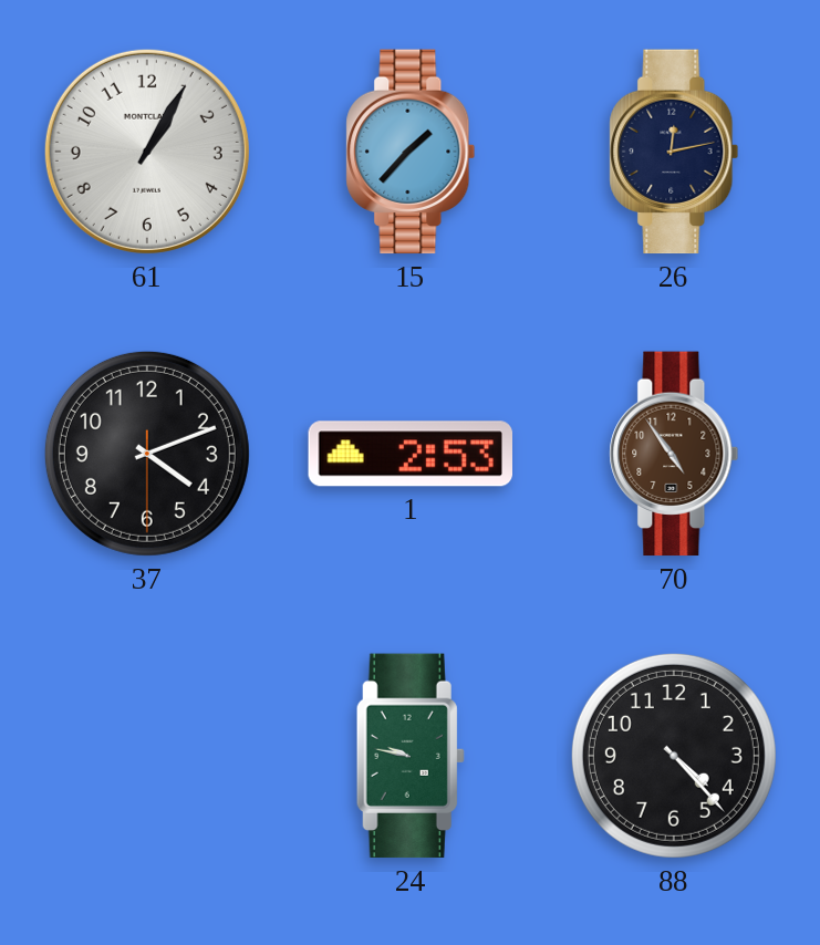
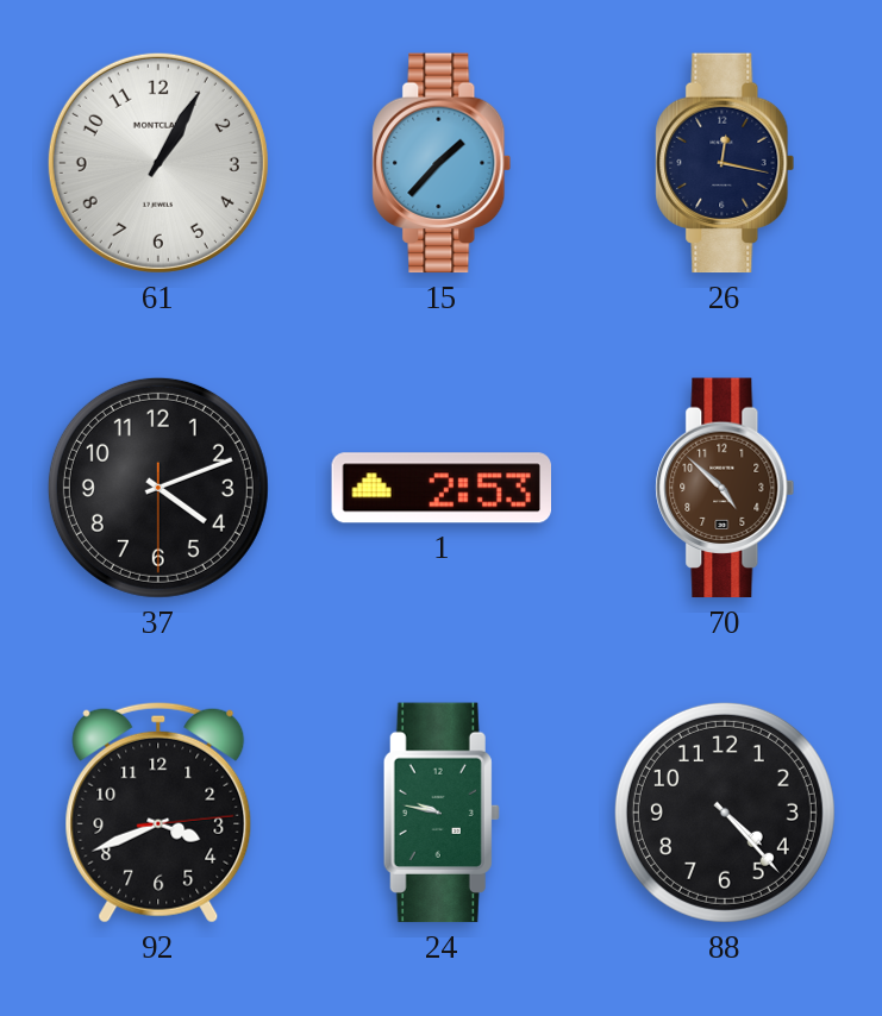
26: 12:13 -> 12:17
70: 4:54 -> 4:52
92: none -> 3:41
